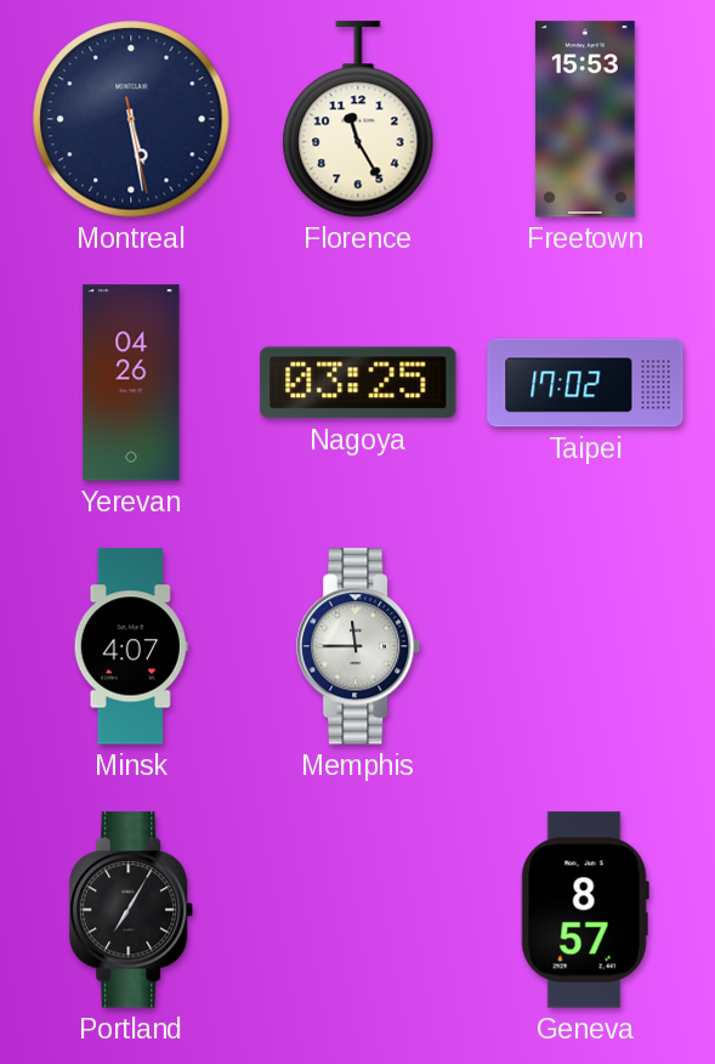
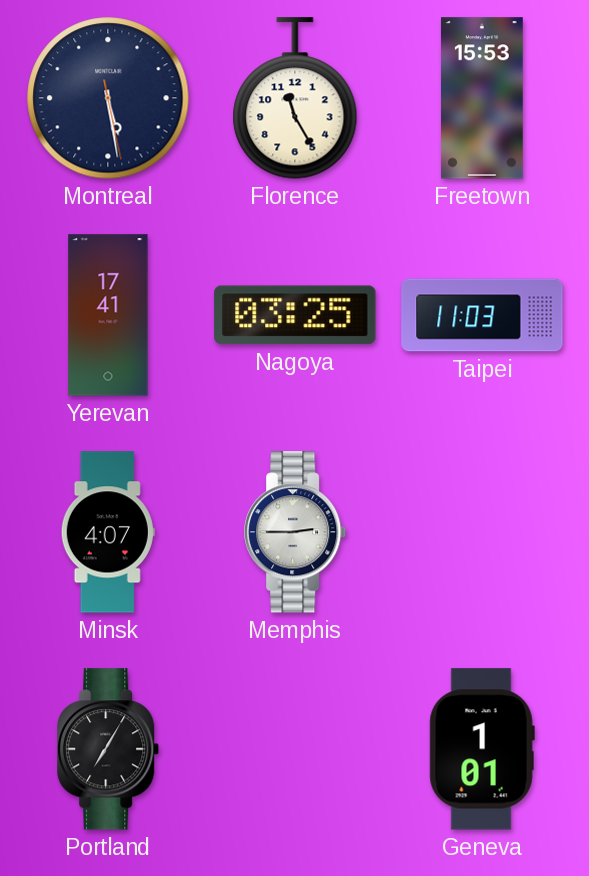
Yerevan: 04:26 -> 17:41
Taipei: 17:02 -> 11:03
Memphis: 11:45 -> 2:45
Geneva: 8:57 -> 1:01
